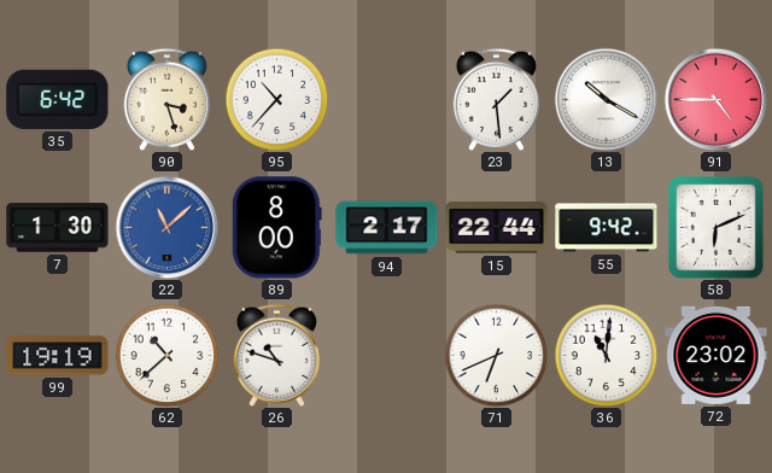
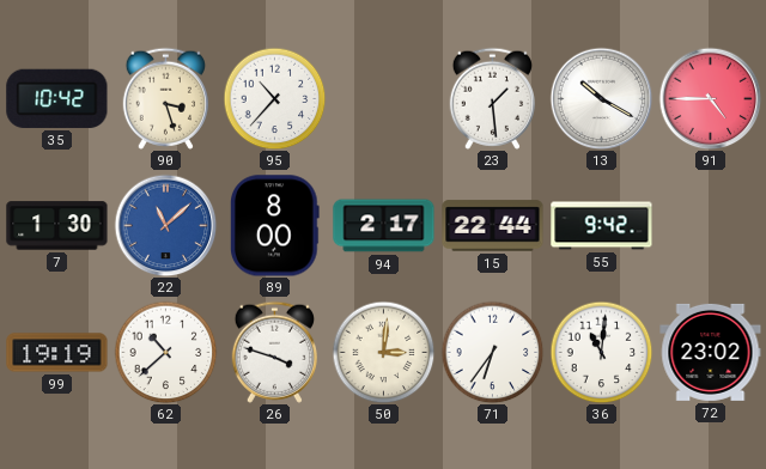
35: 6:42 -> 10:42
58: 6:11 -> none
26: 10:48 -> 3:48
50: none -> 3:01
71: 6:41 -> 6:36
